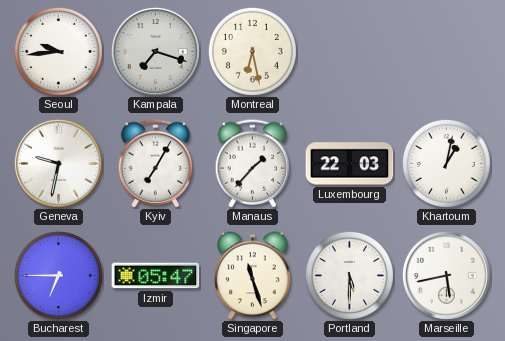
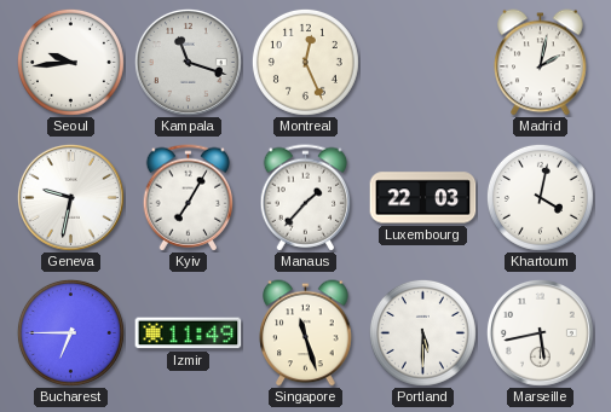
Kampala: 7:18 -> 11:18
Montreal: 6:28 -> 12:26
Madrid: none -> 2:02
Khartoum: 1:02 -> 4:02
Izmir: 05:47 -> 11:49
